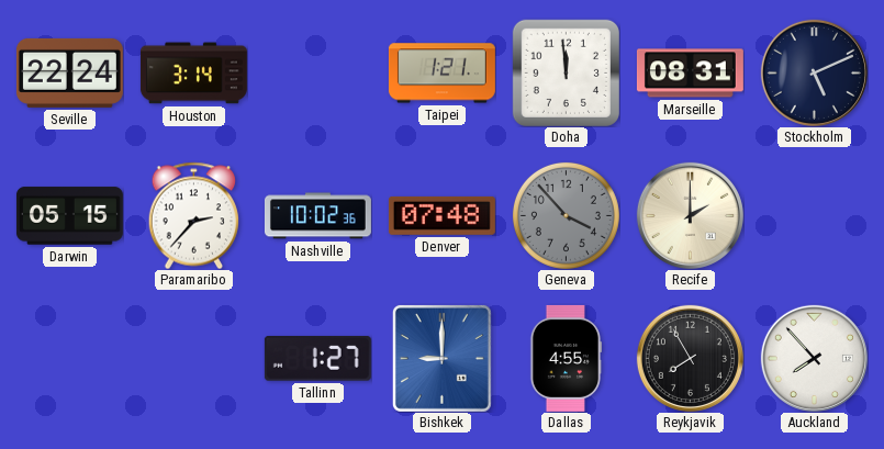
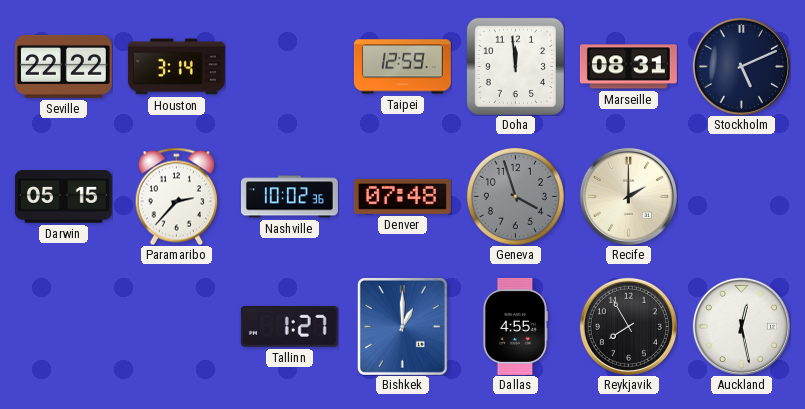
Seville: 22:24 -> 22:22
Taipei: 1:21 -> 12:59
Geneva: 3:53 -> 3:57
Bishkek: 9:00 -> 1:00
Auckland: 7:53 -> 12:28
